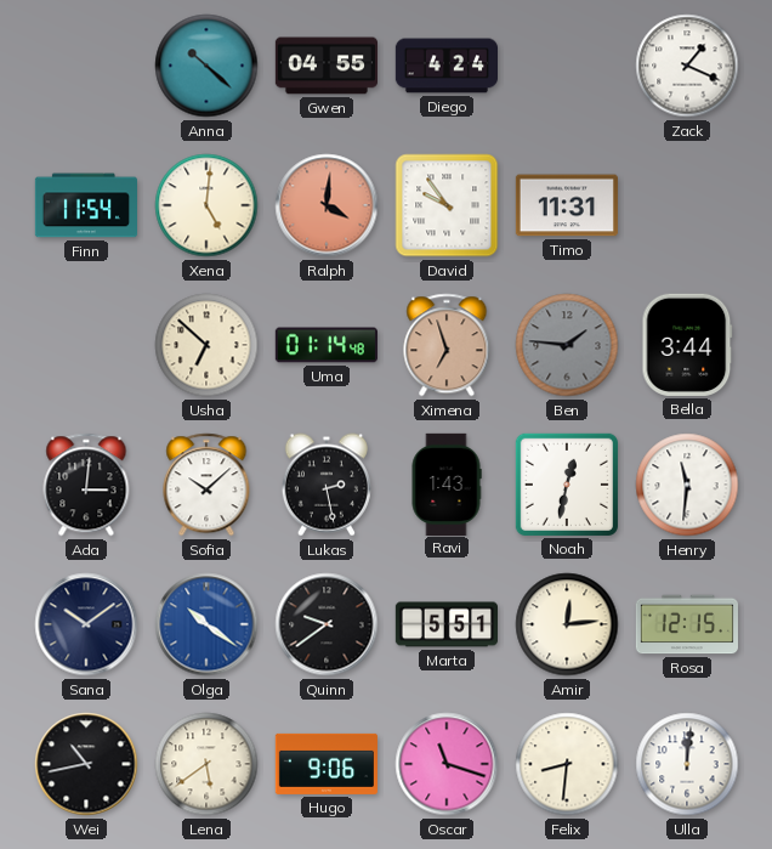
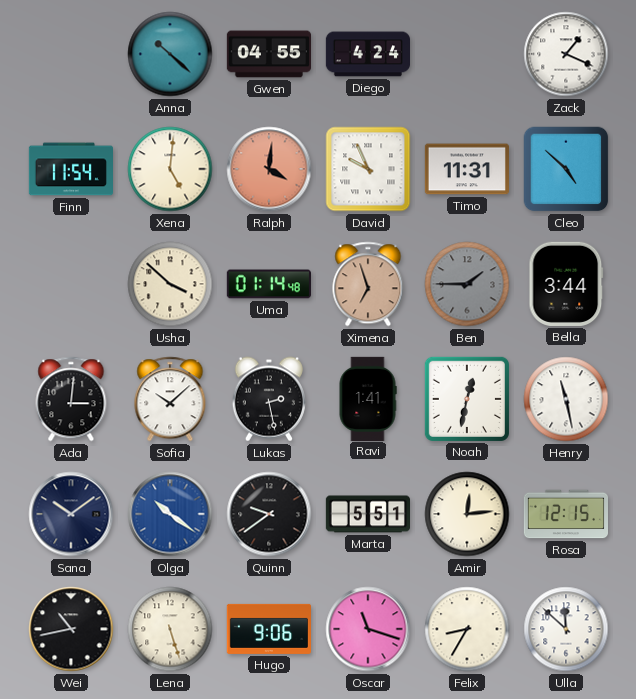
David: 9:54 -> 9:56
Cleo: none -> 4:52
Usha: 6:52 -> 3:52
Ben: 1:46 -> 1:45
Ravi: 1:43 -> 1:41
Henry: 11:31 -> 11:28
Lena: 5:39 -> 5:27
Felix: 8:31 -> 8:35
Ulla: 12:01 -> 11:52
